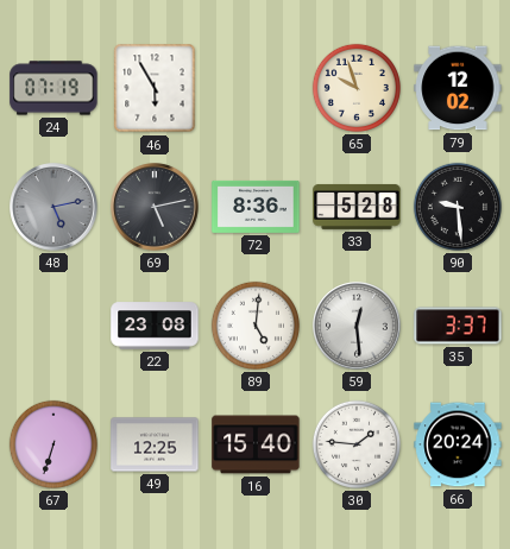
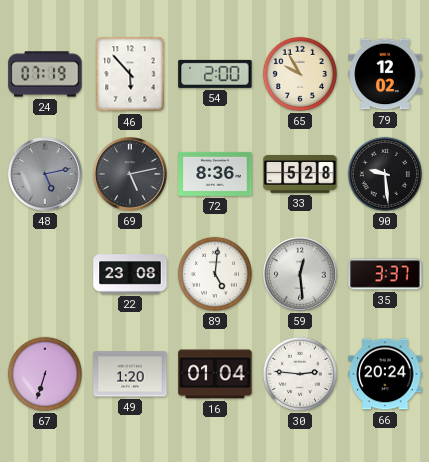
46: 5:55 -> 5:53
54: none -> 2:00
65: 9:57 -> 9:55
49: 12:25 -> 1:20
16: 15:40 -> 01:04
30: 1:46 -> 2:46
